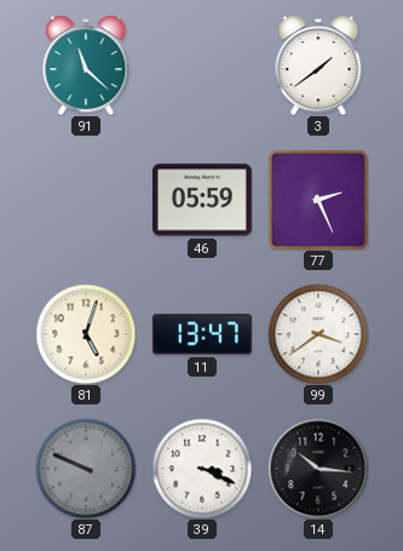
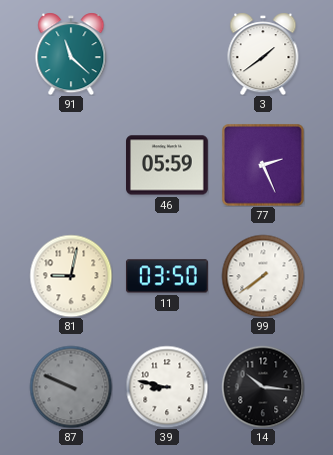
81: 5:03 -> 9:02
11: 13:47 -> 03:50
99: 3:39 -> 7:39
39: 3:19 -> 8:47
